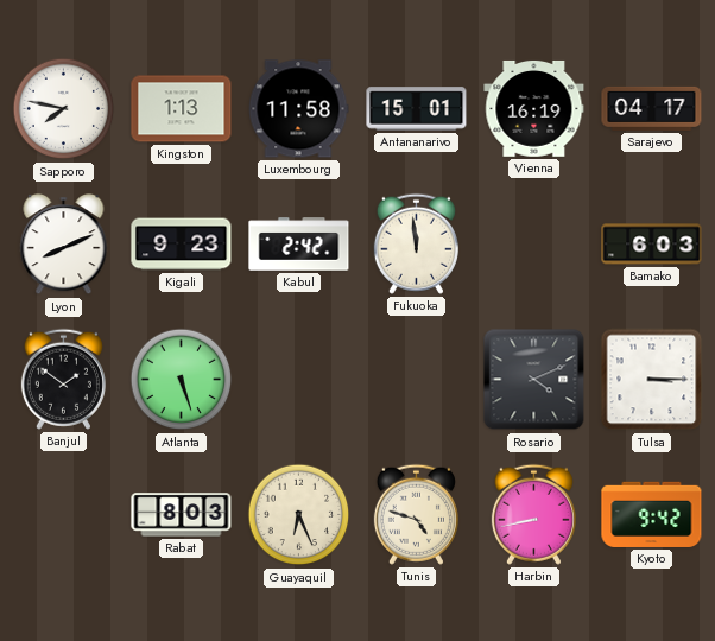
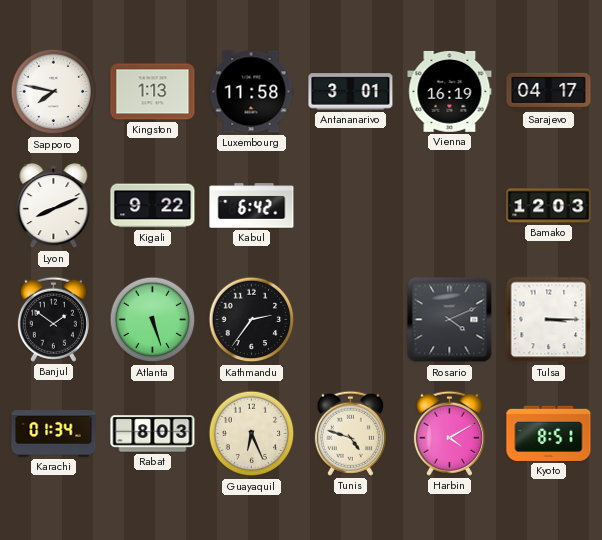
Antananarivo: 15:01 -> 3:01
Kigali: 9:23 -> 9:22
Kabul: 2:42 -> 6:42
Fukuoka: 11:59 -> none
Bamako: 6:03 -> 12:03
Kathmandu: none -> 2:36
Karachi: none -> 01:34
Harbin: 8:43 -> 4:10
Kyoto: 9:42 -> 8:51
